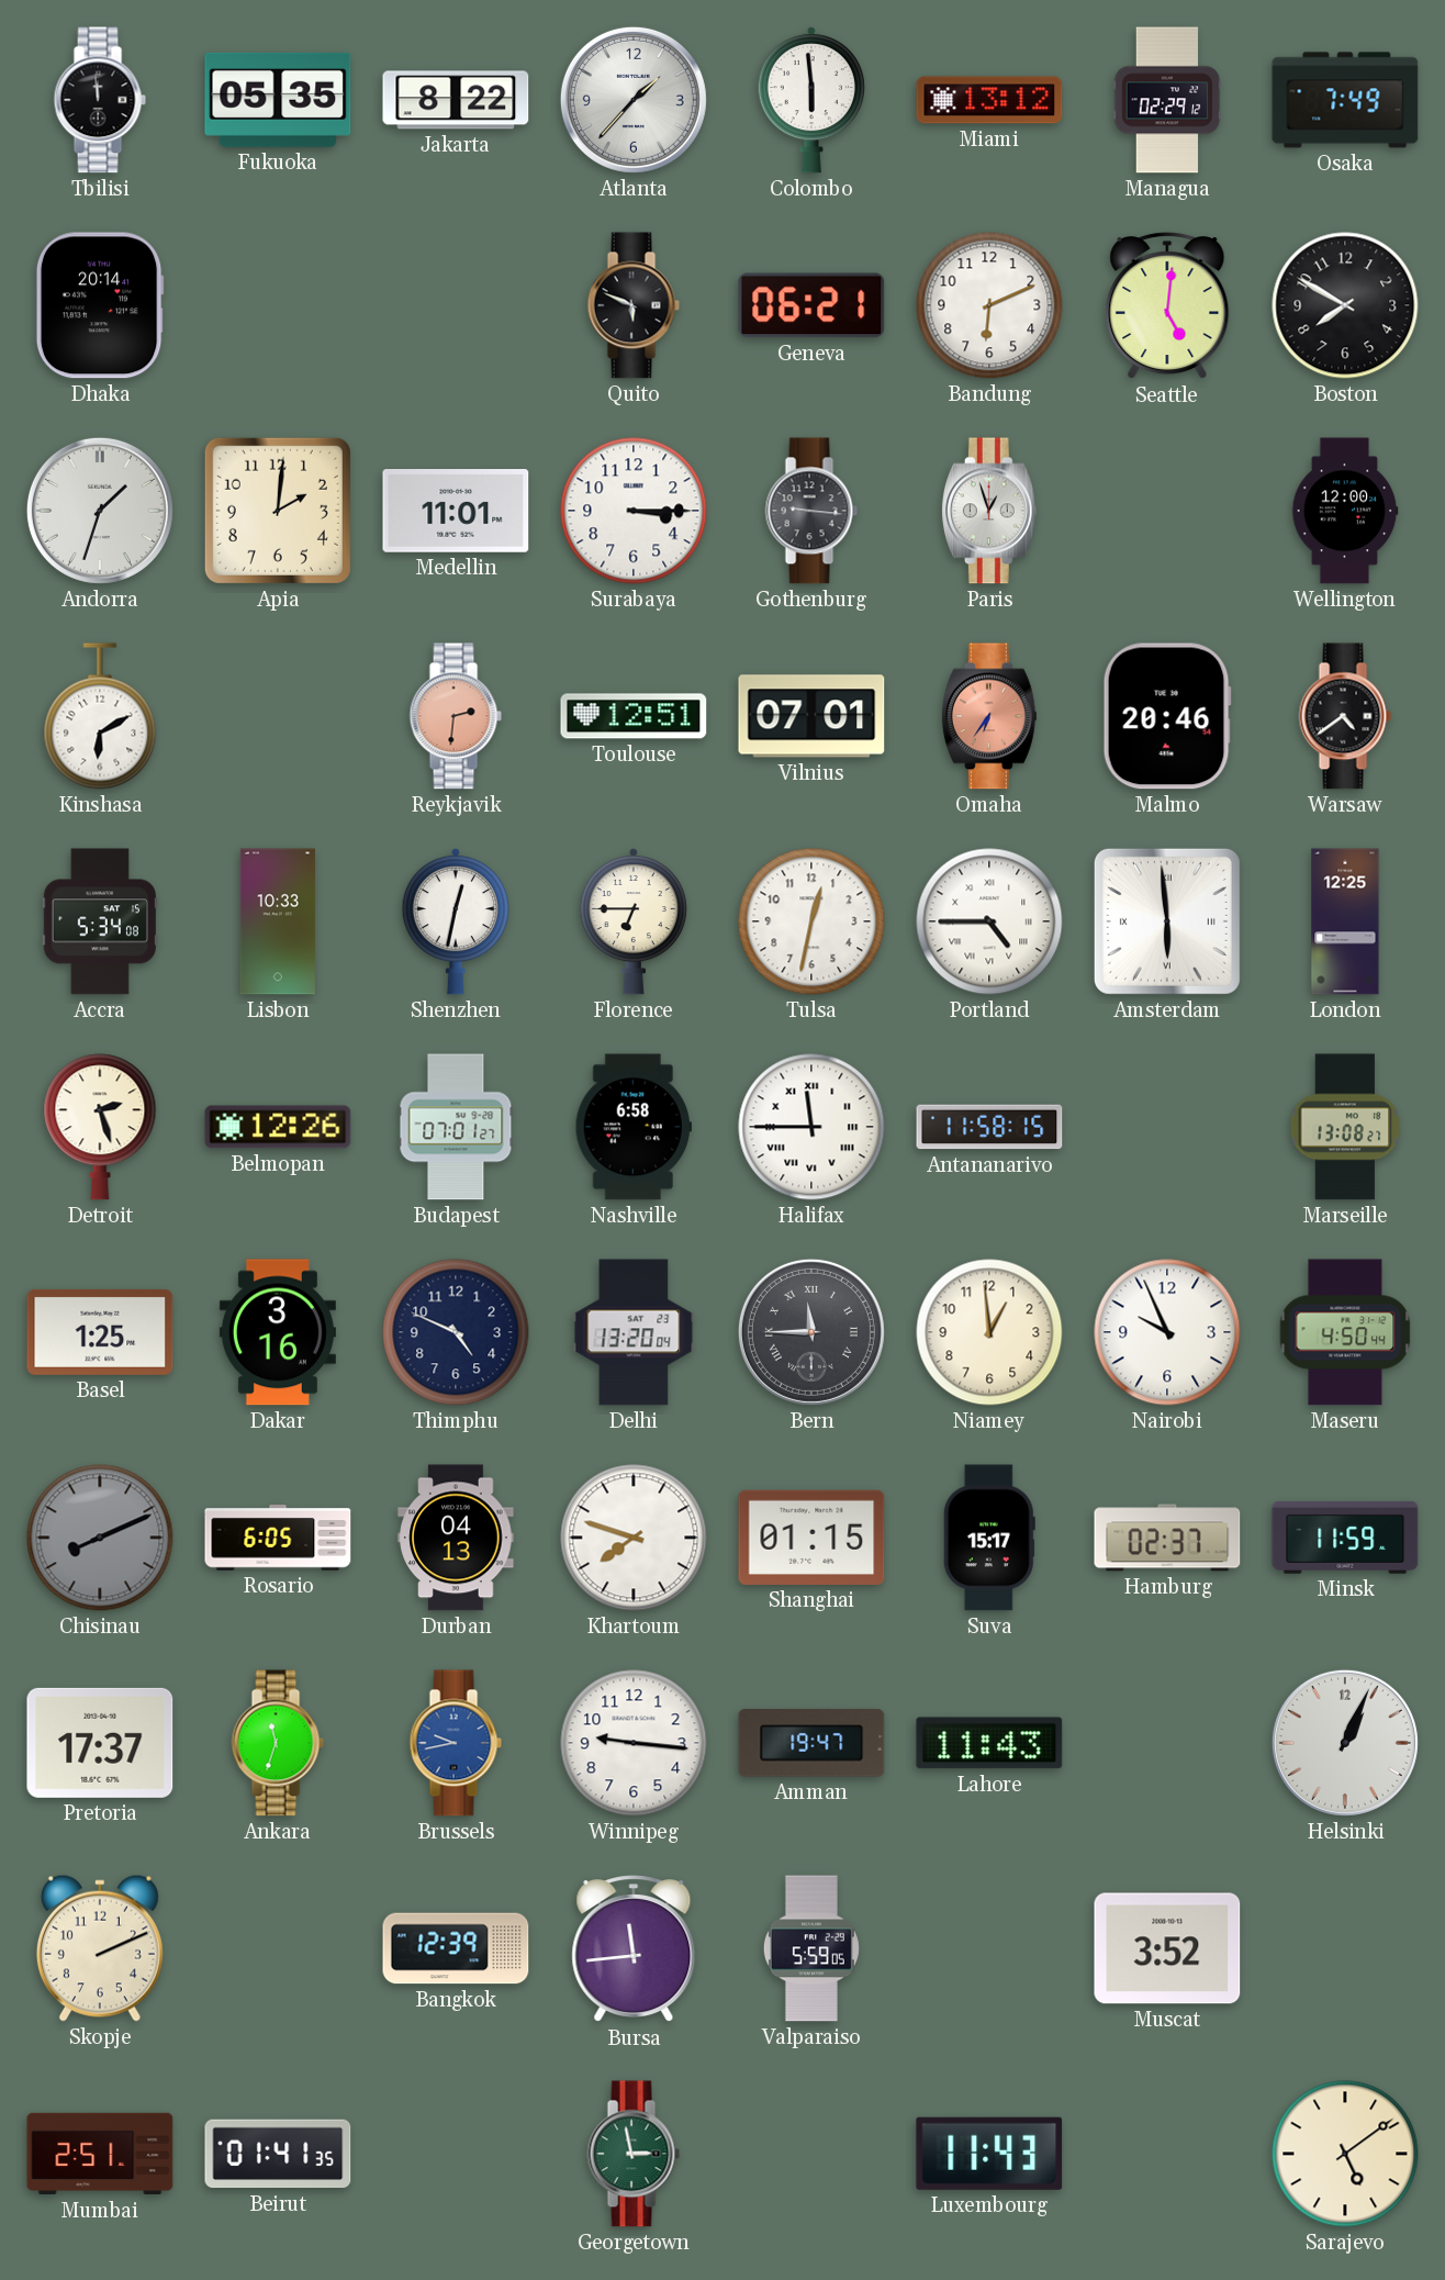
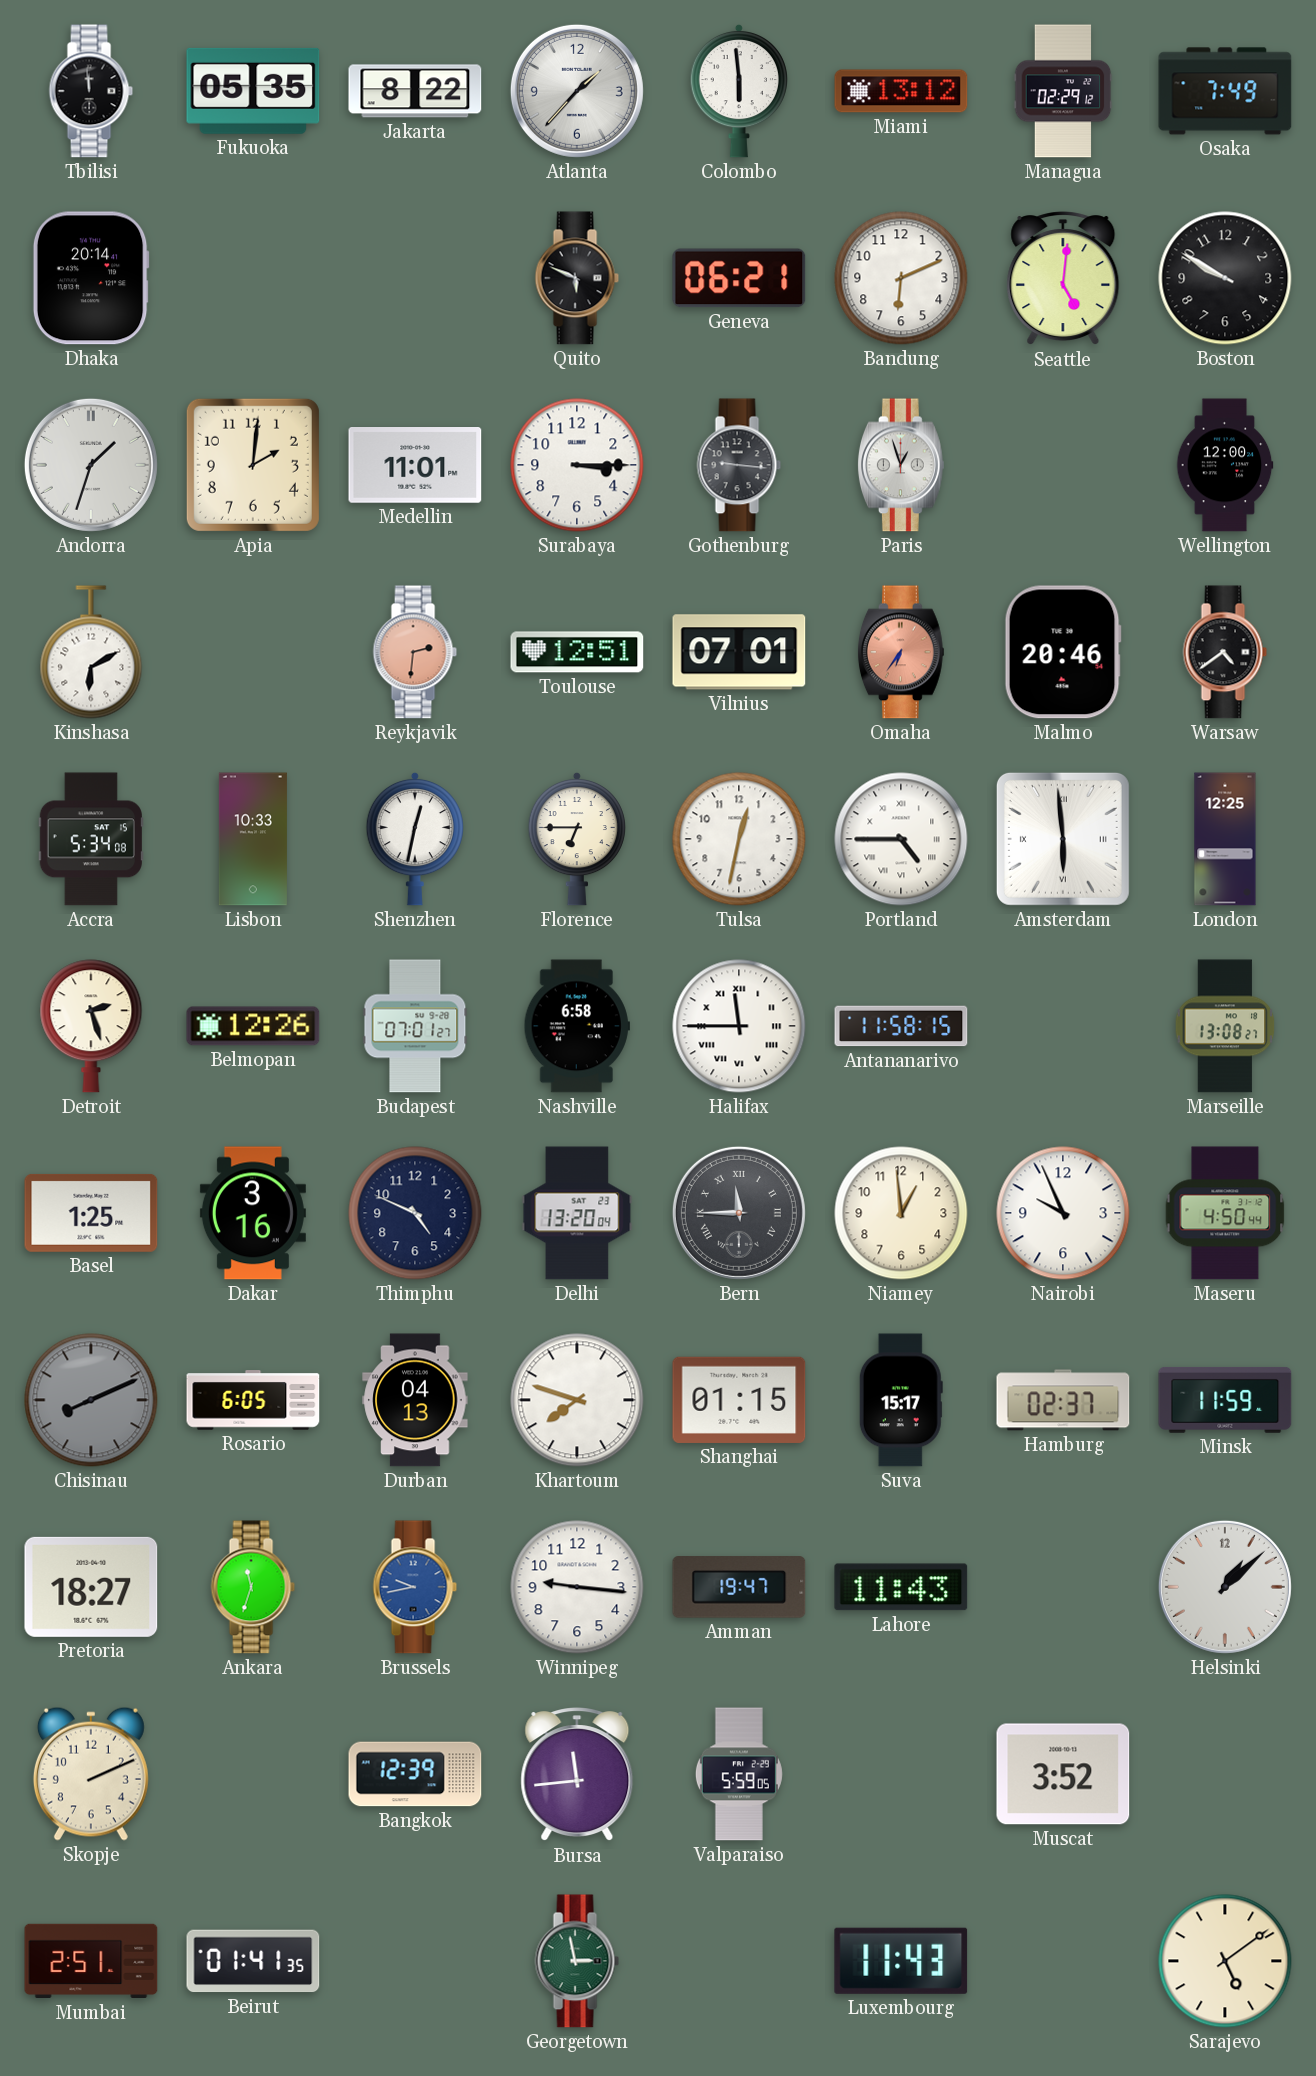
Boston: 7:50 -> 9:50
Pretoria: 17:37 -> 18:27
Helsinki: 1:04 -> 1:08
